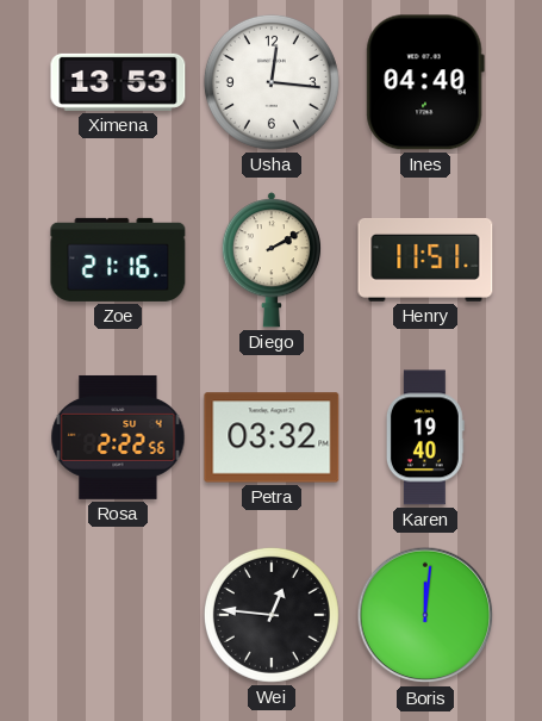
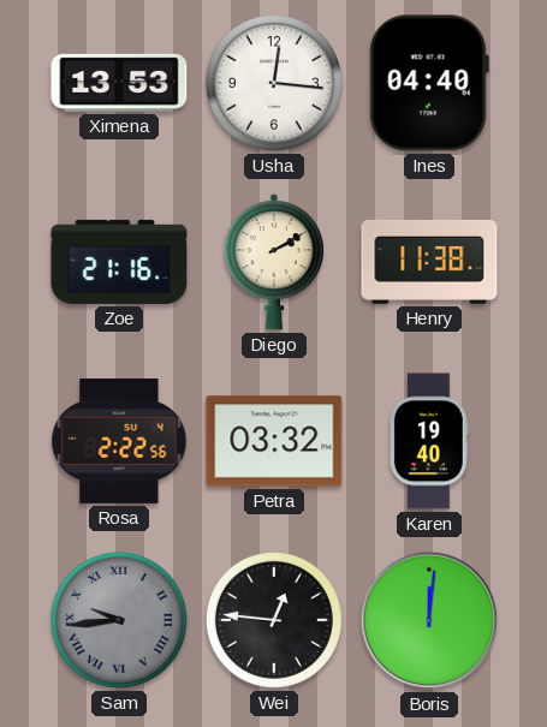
Henry: 11:51 -> 11:38
Sam: none -> 9:44
